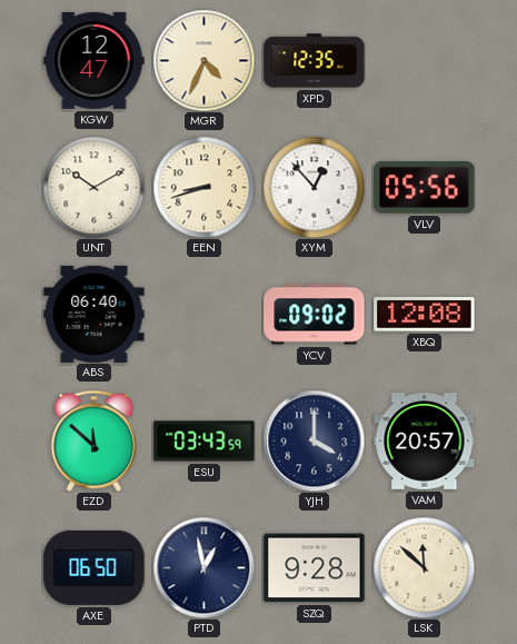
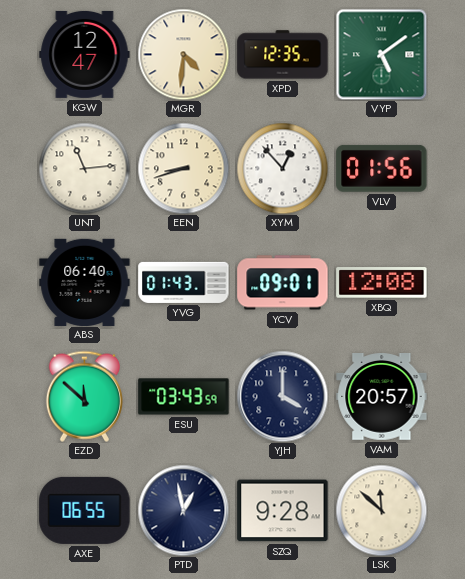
MGR: 4:34 -> 4:31
VYP: none -> 5:09
UNT: 10:10 -> 11:14
VLV: 05:56 -> 01:56
YVG: none -> 01:43
YCV: 09:02 -> 09:01
AXE: 06:50 -> 06:55
